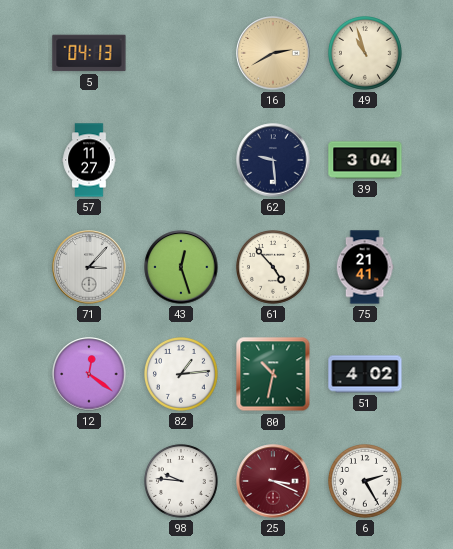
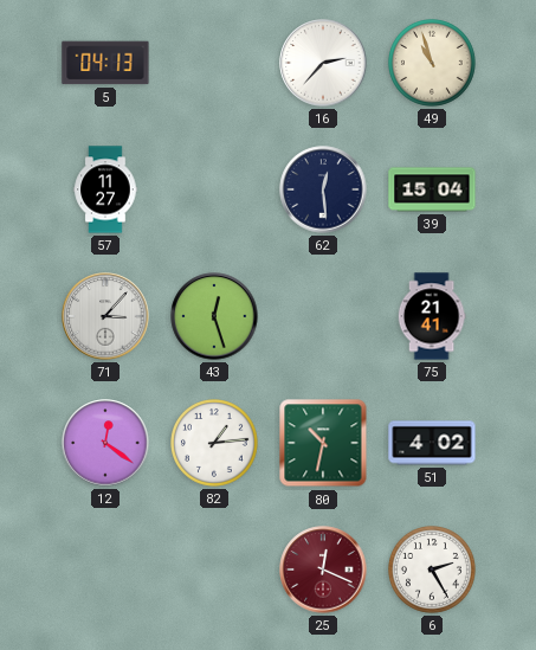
16: 2:40 -> 2:37
16 dial: champagne -> white
62: 9:29 -> 12:29
39: 3:04 -> 15:04
61: 4:53 -> none
98: 9:46 -> none
25: 3:19 -> 12:19
